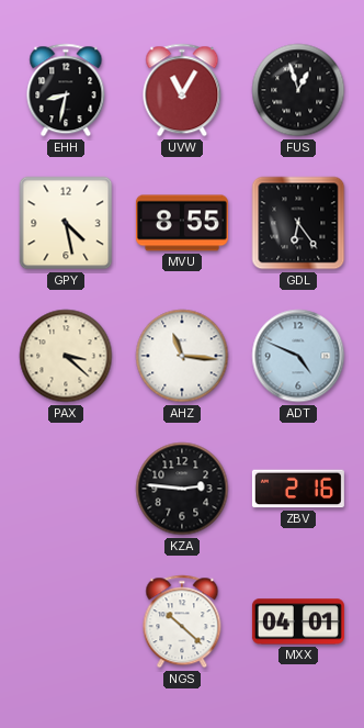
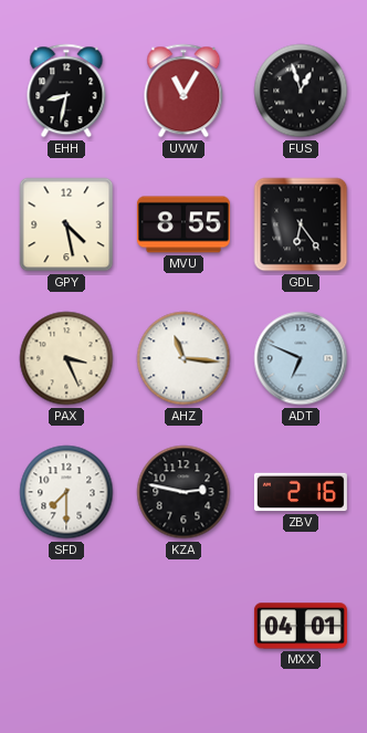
PAX: 3:22 -> 3:26
ADT: 4:49 -> 6:49
SFD: none -> 7:30
KZA: 2:46 -> 2:47
NGS: 10:22 -> none
